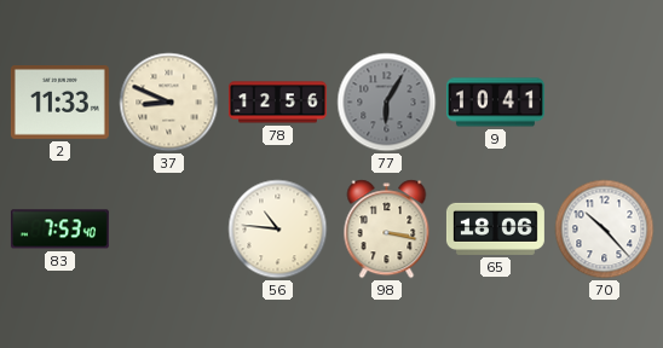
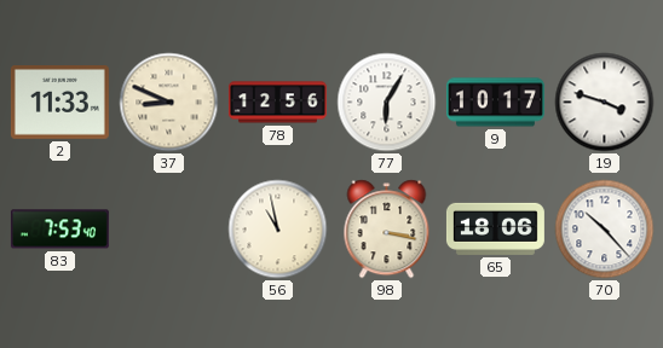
77 dial: grey -> white
9: 10:41 -> 10:17
19: none -> 3:48
56: 10:46 -> 10:58
